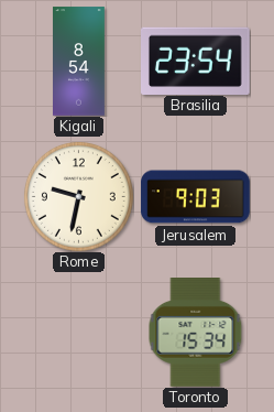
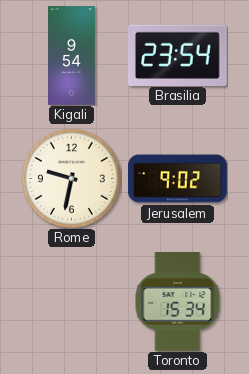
Kigali: 8:54 -> 9:54
Jerusalem: 9:03 -> 9:02
